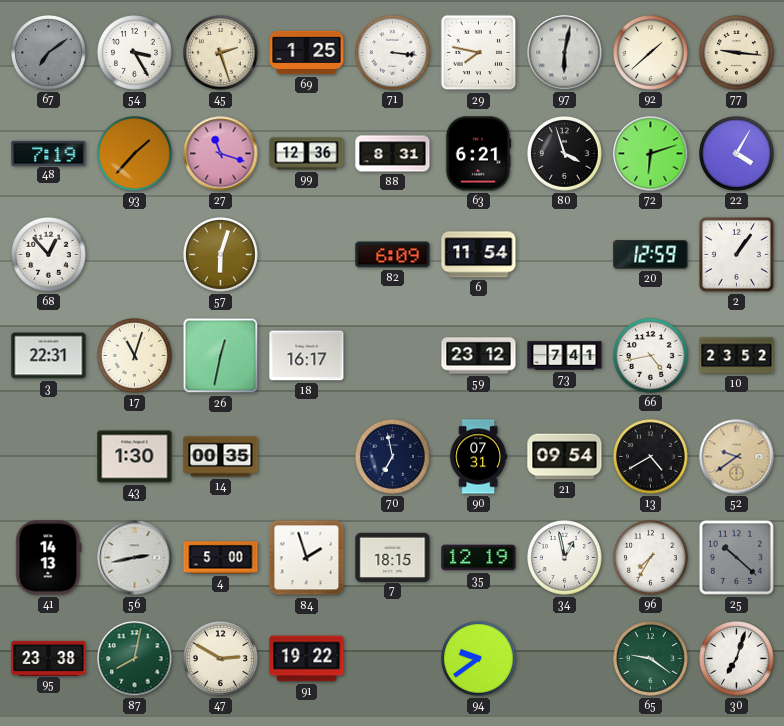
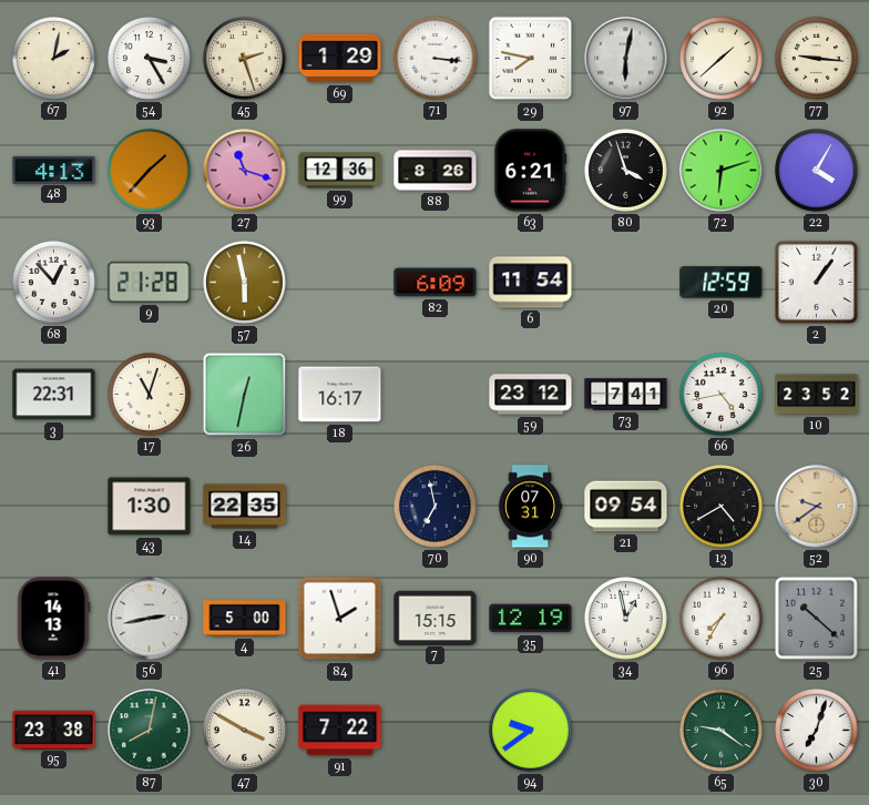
67: 7:09 -> 2:02
67 dial: grey -> cream
69: 1:25 -> 1:29
48: 7:19 -> 4:13
88: 8:31 -> 8:26
9: none -> 21:28
57: 6:03 -> 5:58
14: 00:35 -> 22:35
7: 18:15 -> 15:15
47: 2:50 -> 3:50
91: 19:22 -> 7:22
